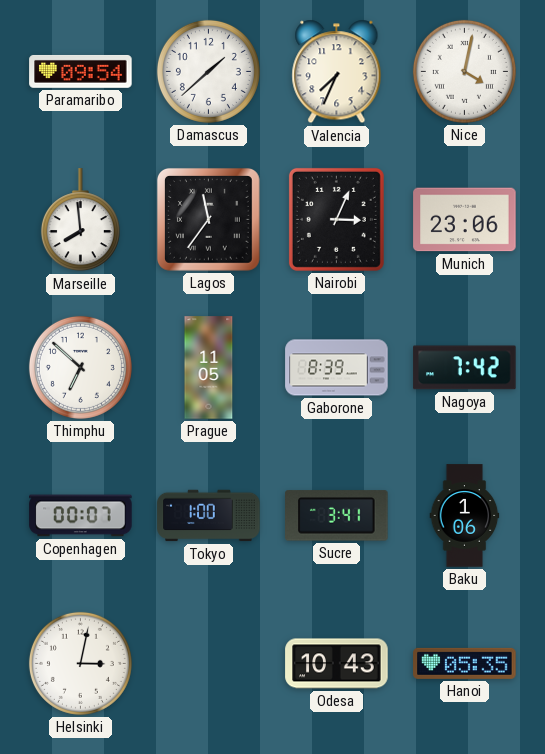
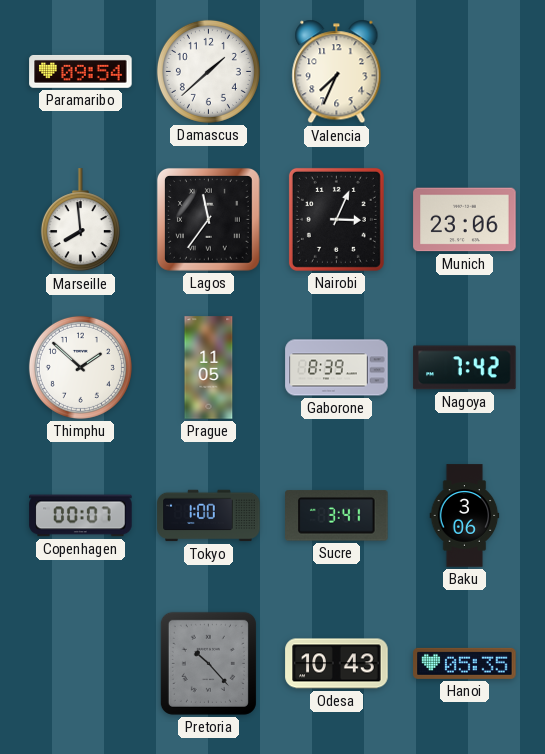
Nice: 4:02 -> none
Thimphu: 6:52 -> 1:52
Baku: 1:06 -> 3:06
Helsinki: 3:02 -> none
Pretoria: none -> 10:23
